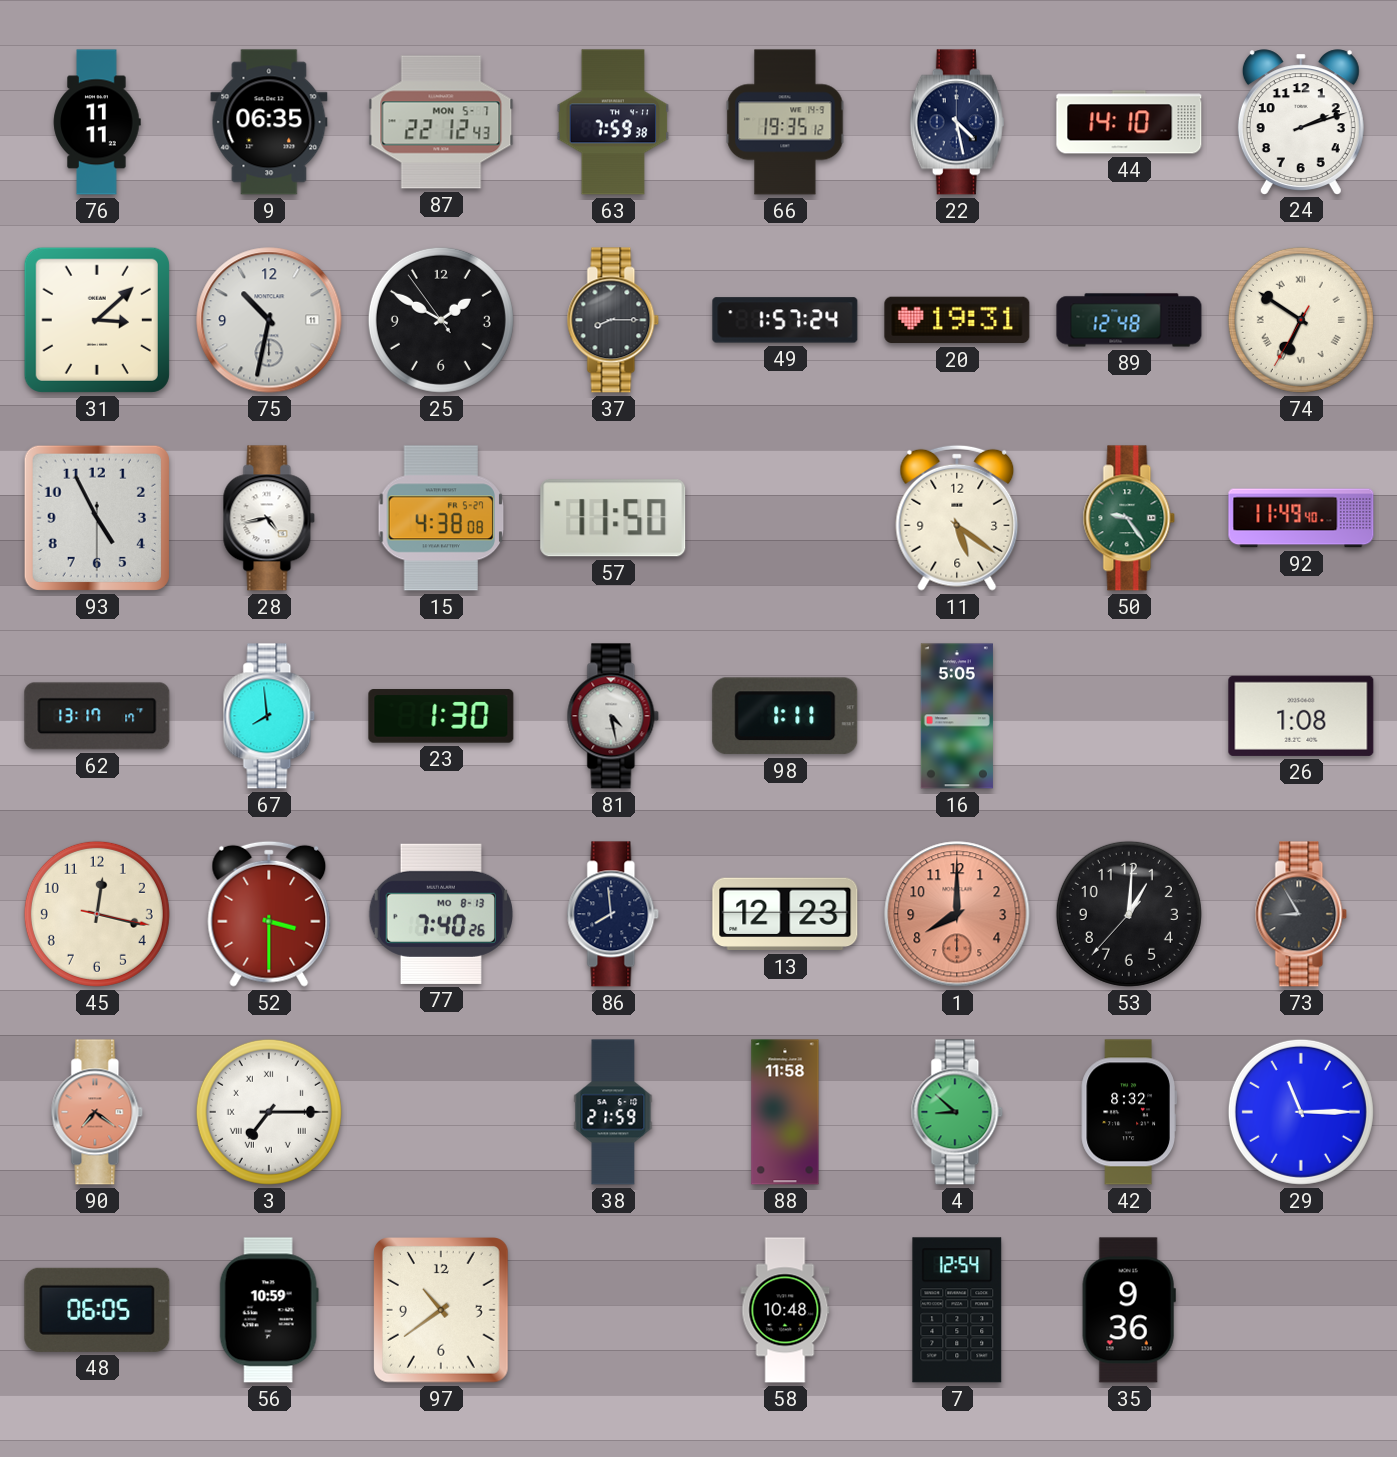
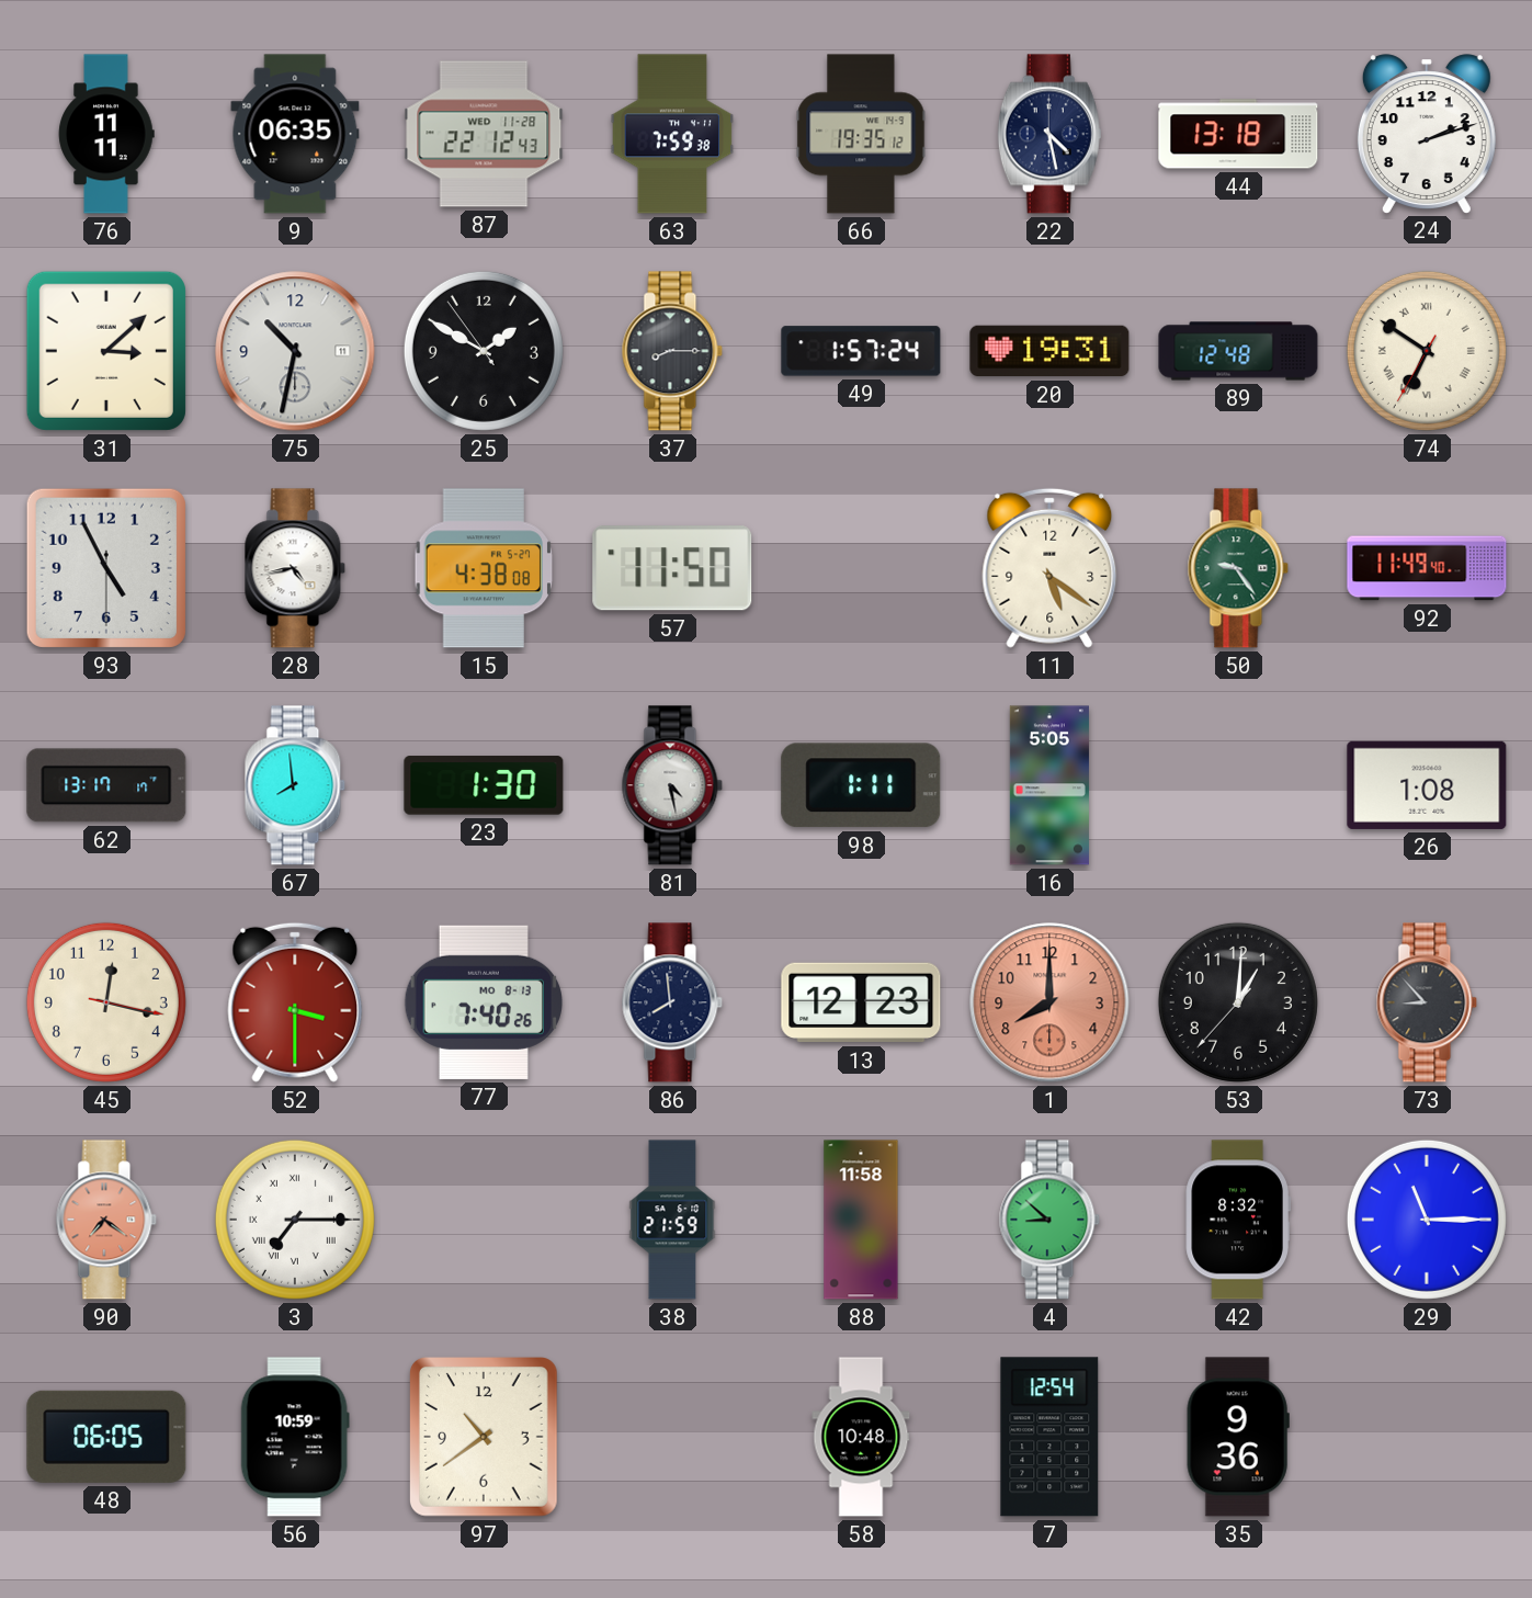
87 date: MON 5-7 -> WED 11-28
44: 14:10 -> 13:18
73: 8:55 -> 8:53
